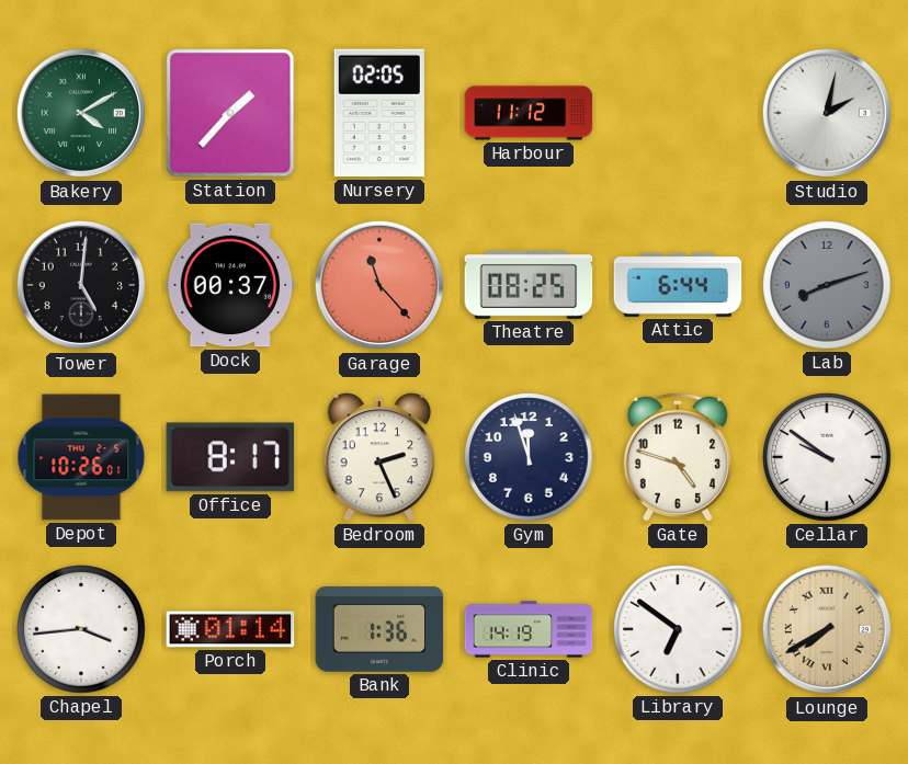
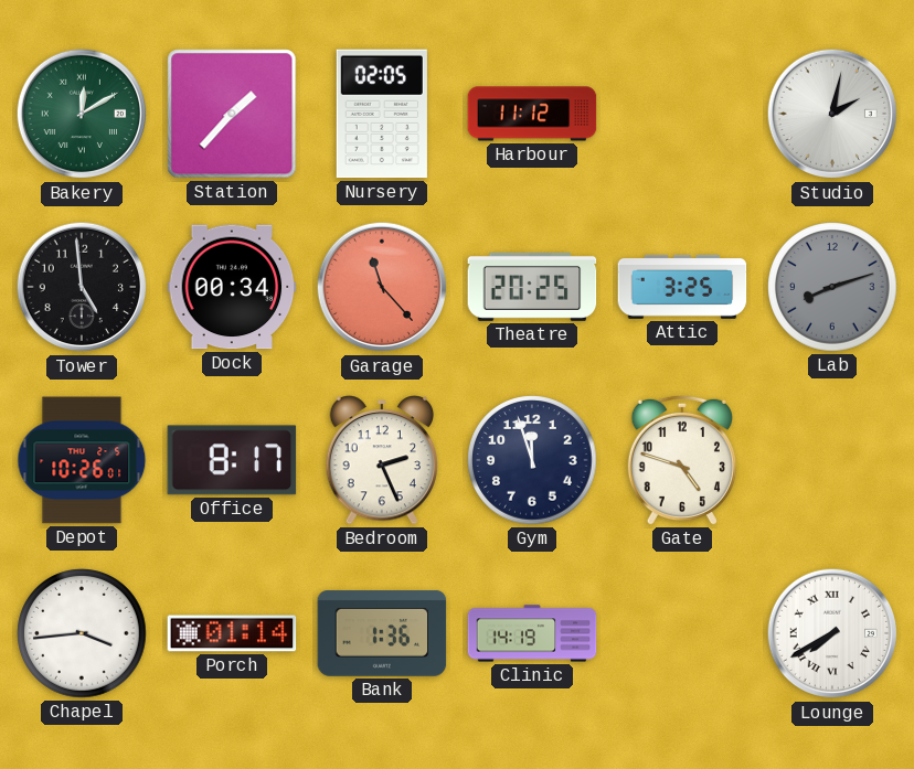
Bakery: 4:10 -> 12:10
Tower: 5:01 -> 4:59
Dock: 00:37 -> 00:34
Theatre: 08:25 -> 20:25
Attic: 6:44 -> 3:25
Cellar: 9:51 -> none
Library: 6:51 -> none
Lounge dial: champagne -> white
